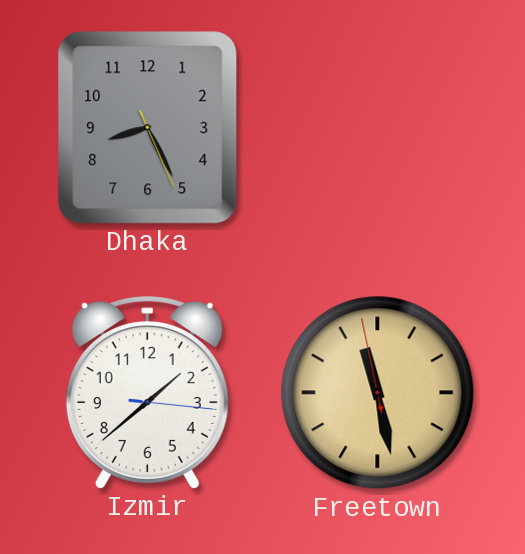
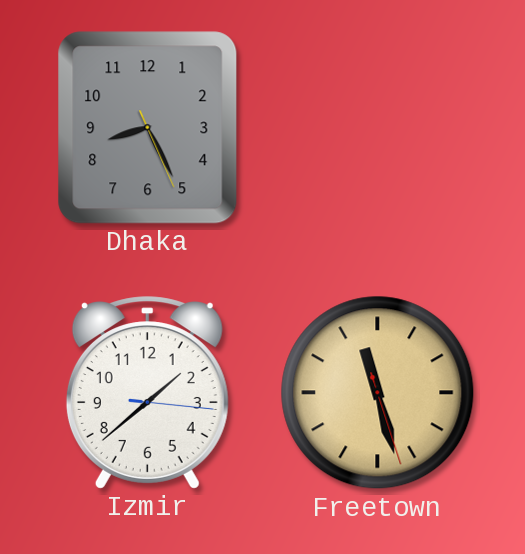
Freetown: 11:27:58 -> 11:27:27
